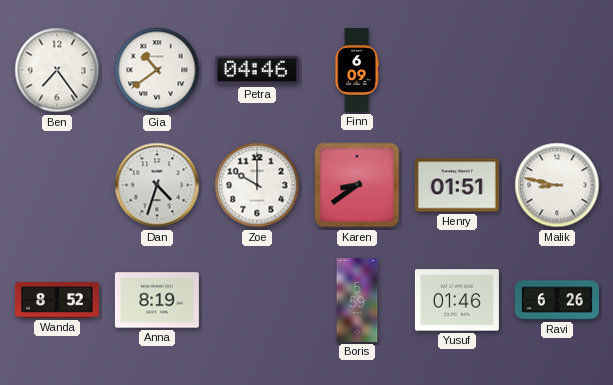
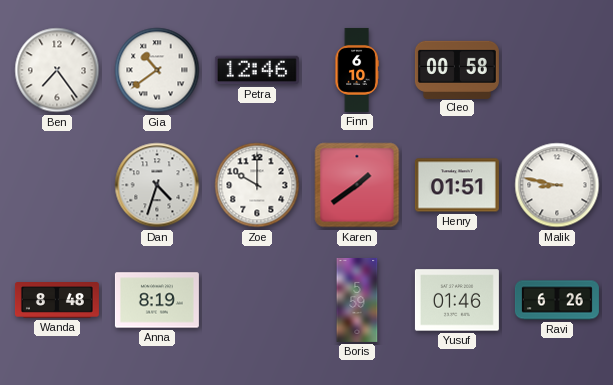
Petra: 04:46 -> 12:46
Finn: 6:09 -> 6:10
Cleo: none -> 00:58
Karen: 8:39 -> 1:39
Wanda: 8:52 -> 8:48
